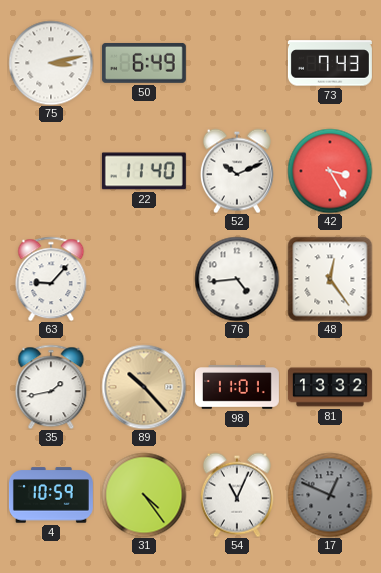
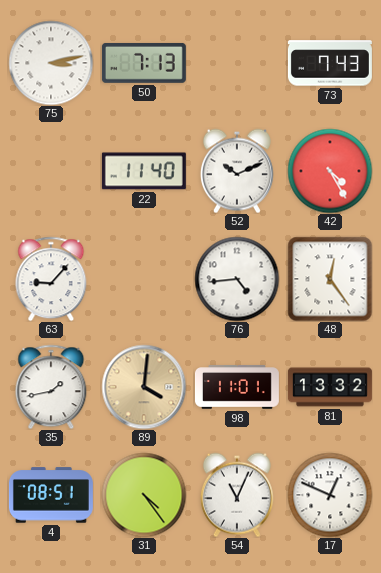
50: 6:49 -> 7:13
42: 3:25 -> 4:25
89: 10:23 -> 4:01
4: 10:59 -> 08:51
17 dial: grey -> white
